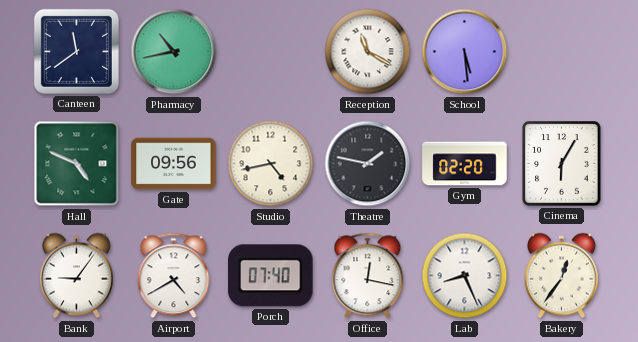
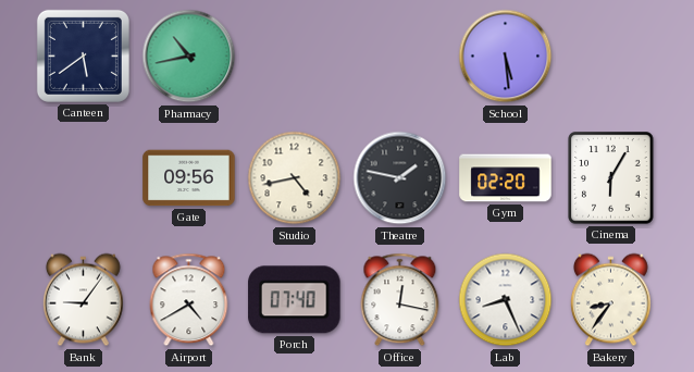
Canteen: 11:39 -> 5:39
Reception: 11:20 -> none
Hall: 4:49 -> none
Bakery: 12:36 -> 8:36
